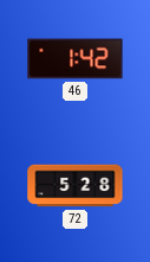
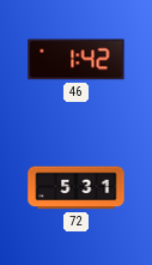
72: 5:28 -> 5:31
